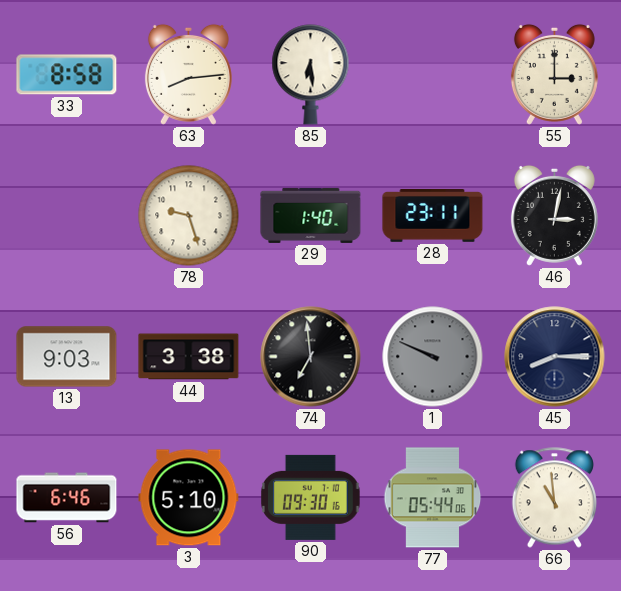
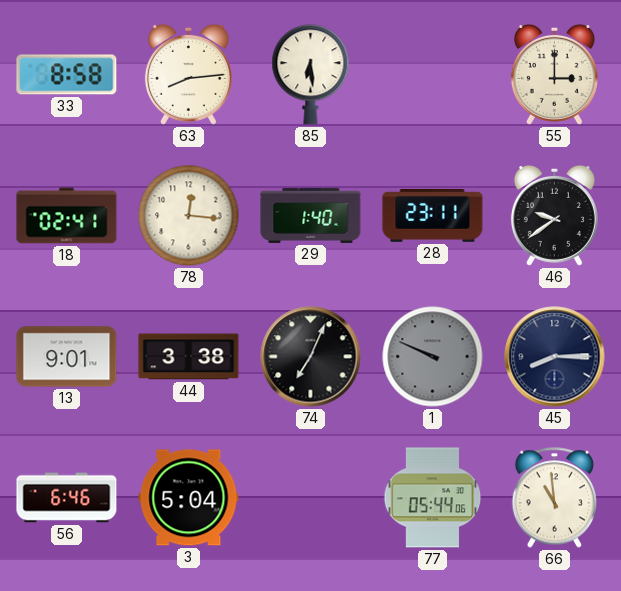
18: none -> 02:41
78: 9:27 -> 12:16
46: 3:02 -> 9:39
13: 9:03 -> 9:01
74: 6:59 -> 7:04
3: 5:10 -> 5:04
90: 09:30 -> none
